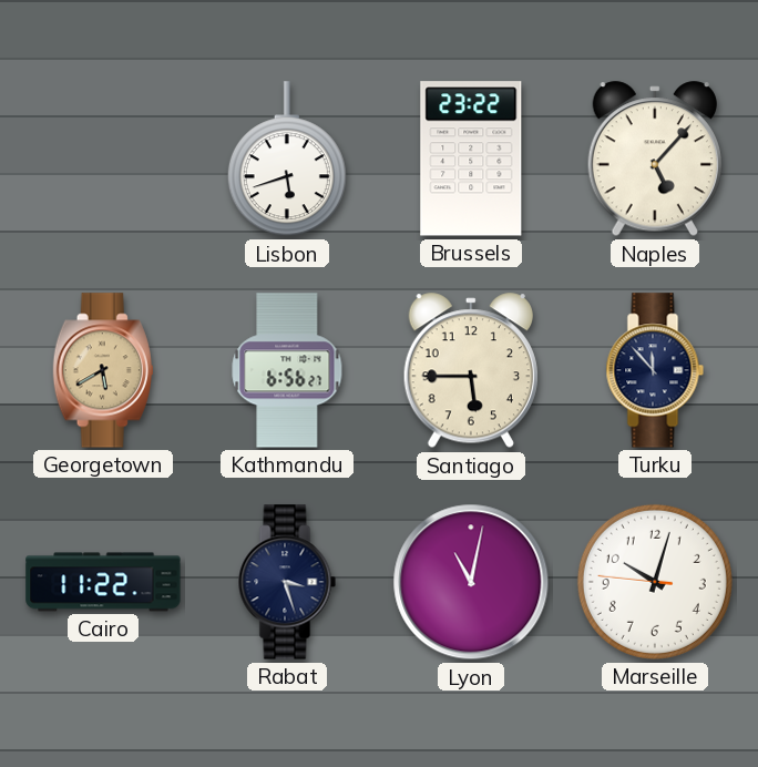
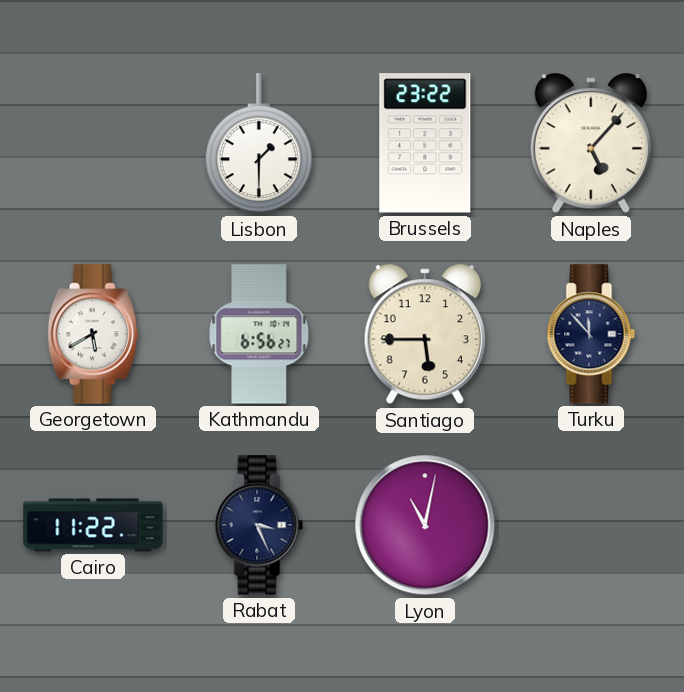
Lisbon: 5:42 -> 1:30
Georgetown dial: champagne -> white
Rabat: 3:27 -> 3:26
Marseille: 10:02 -> none
